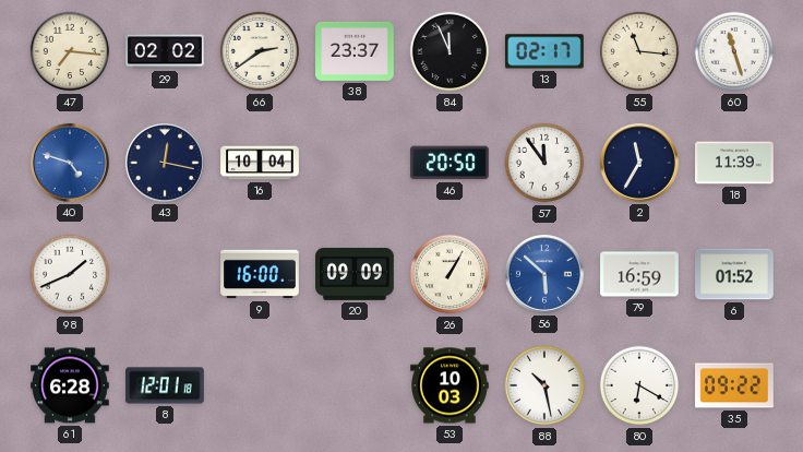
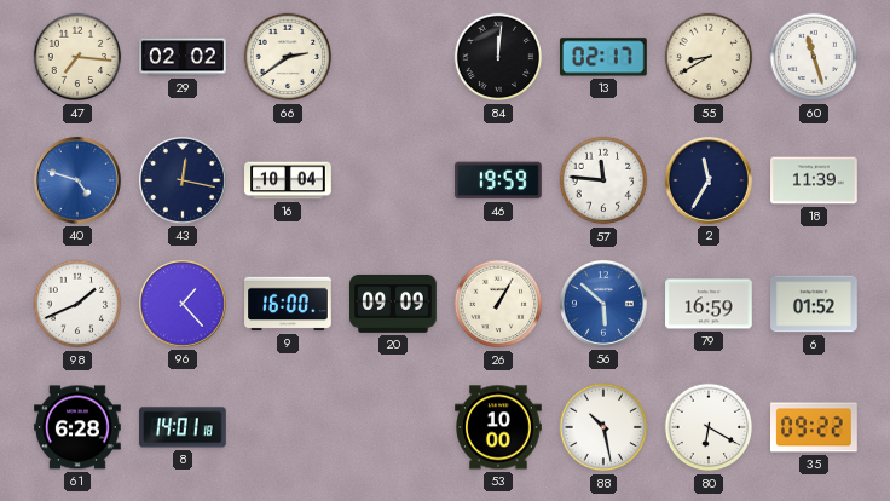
38: 23:37 -> none
84: 11:56 -> 12:01
55: 11:16 -> 8:40
46: 20:50 -> 19:59
57: 11:54 -> 11:46
96: none -> 1:23
8: 12:01 -> 14:01
53: 10:03 -> 10:00
